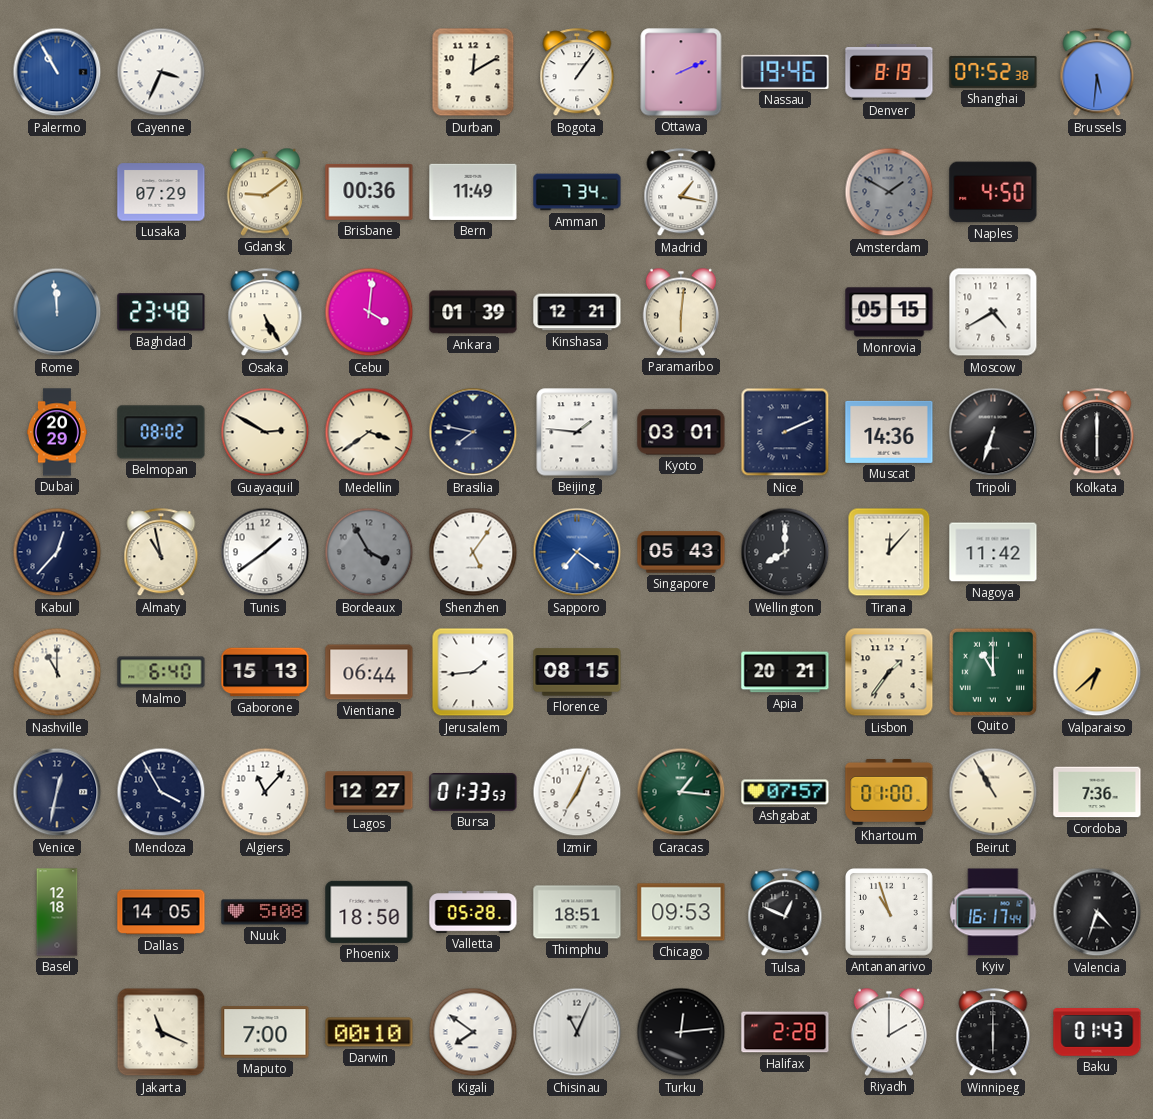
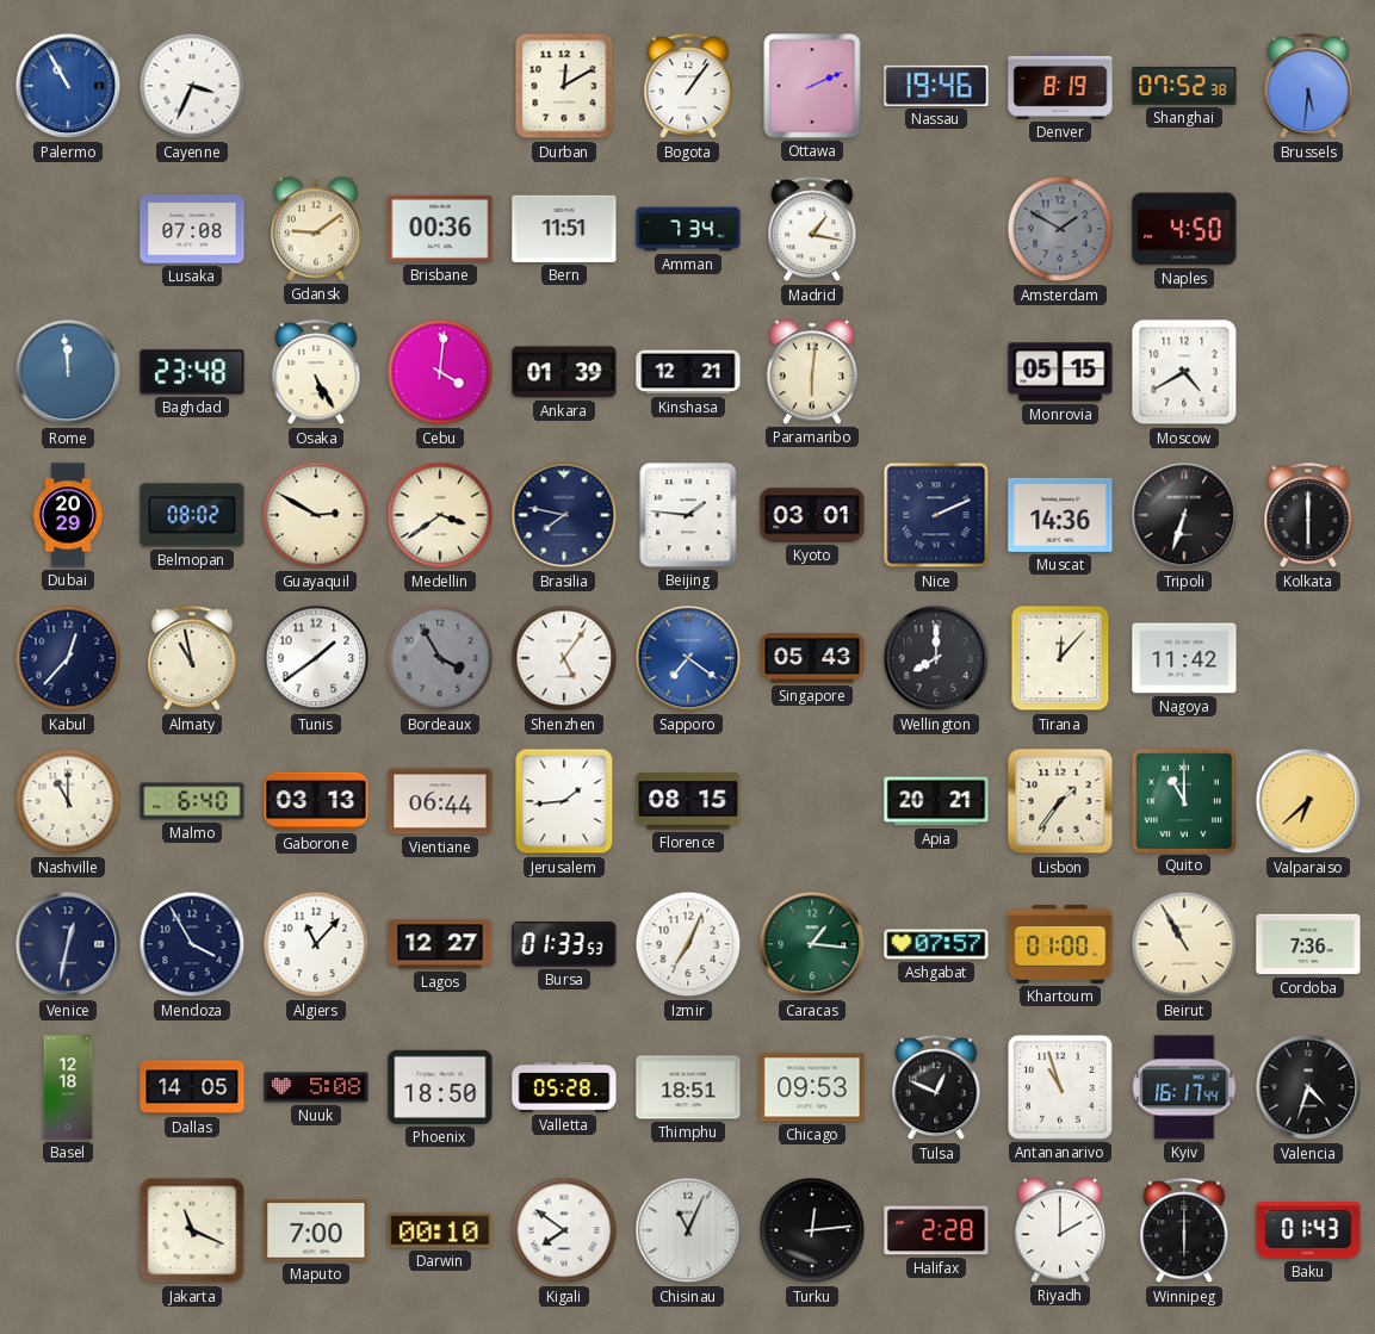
Lusaka: 07:29 -> 07:08
Bern: 11:49 -> 11:51
Gaborone: 15:13 -> 03:13
